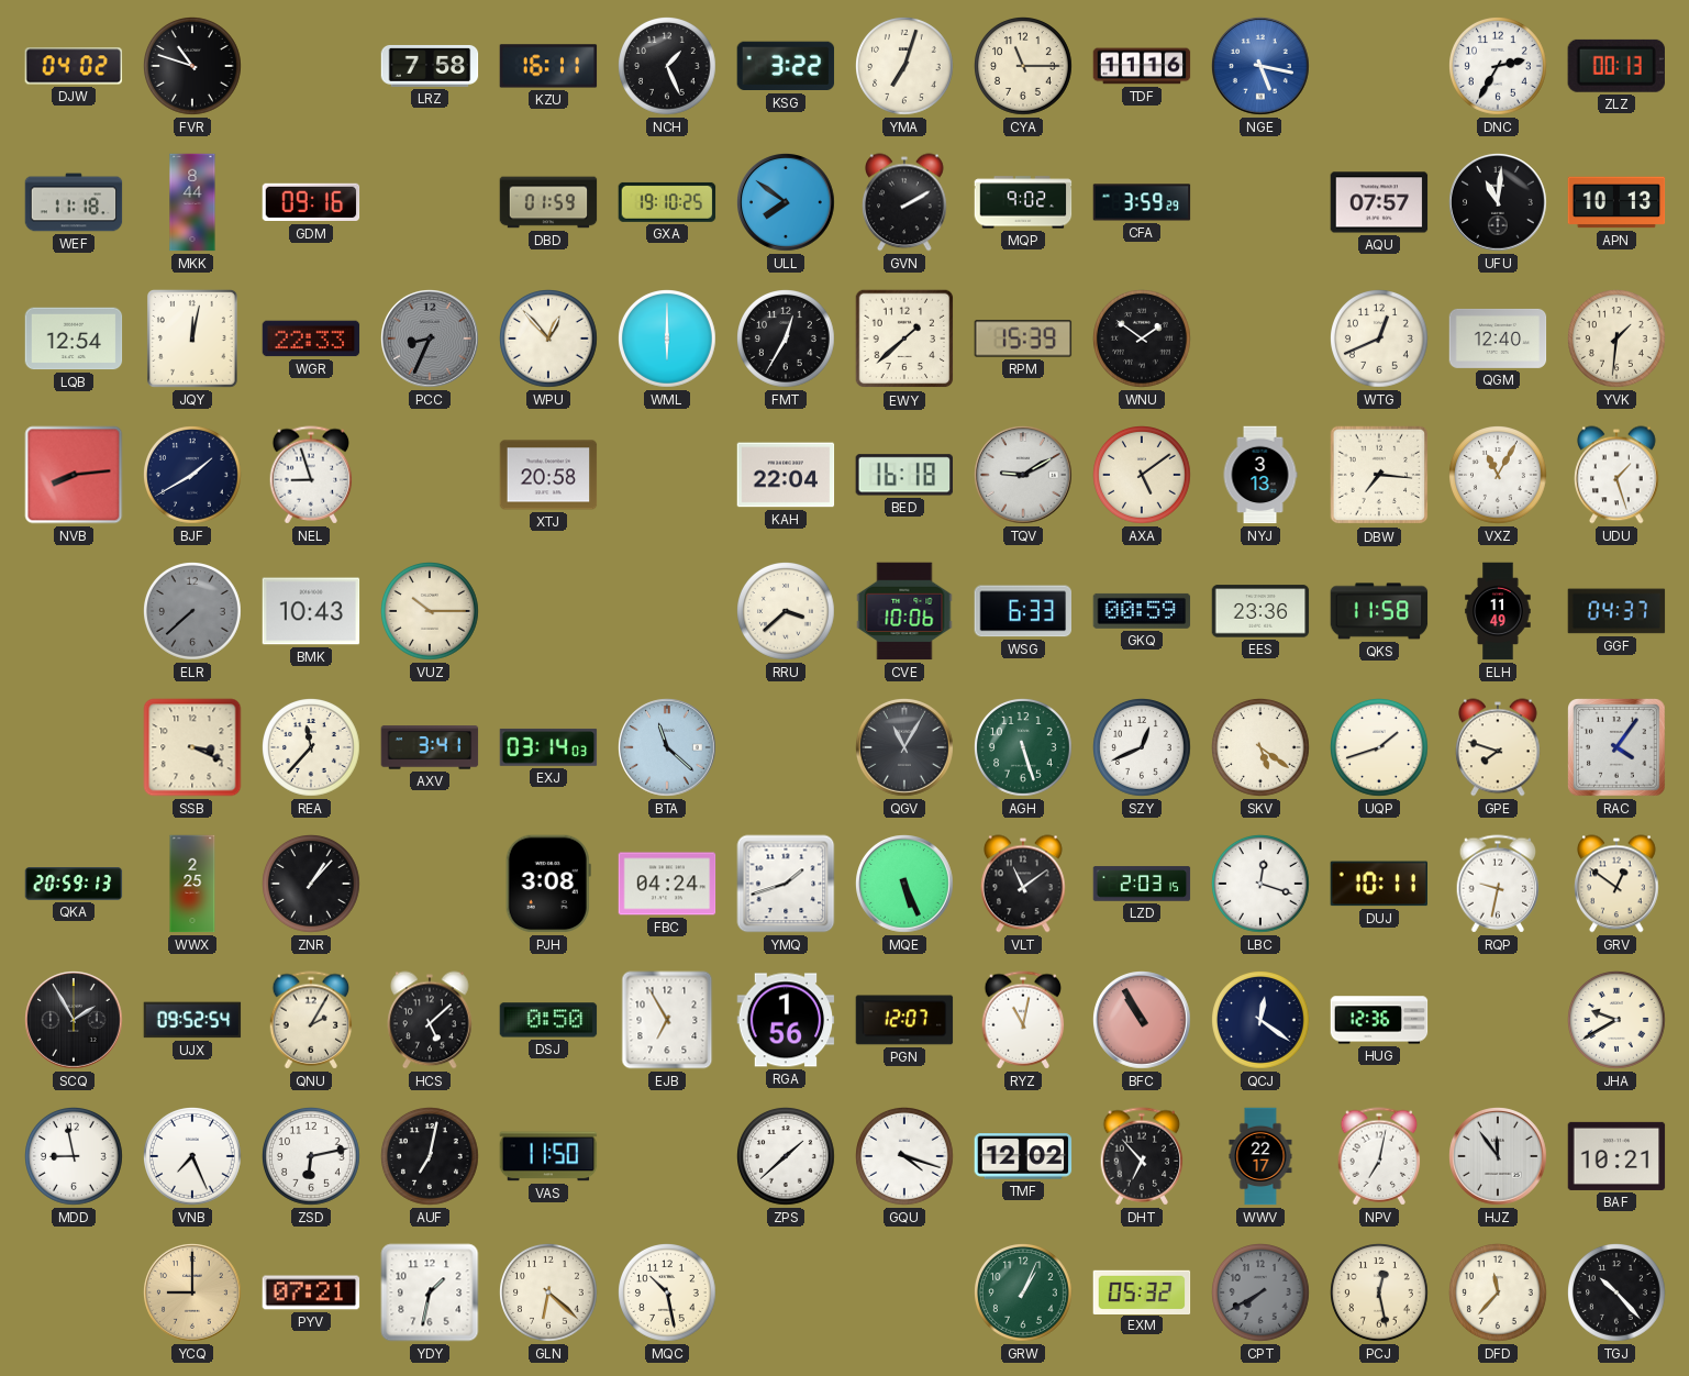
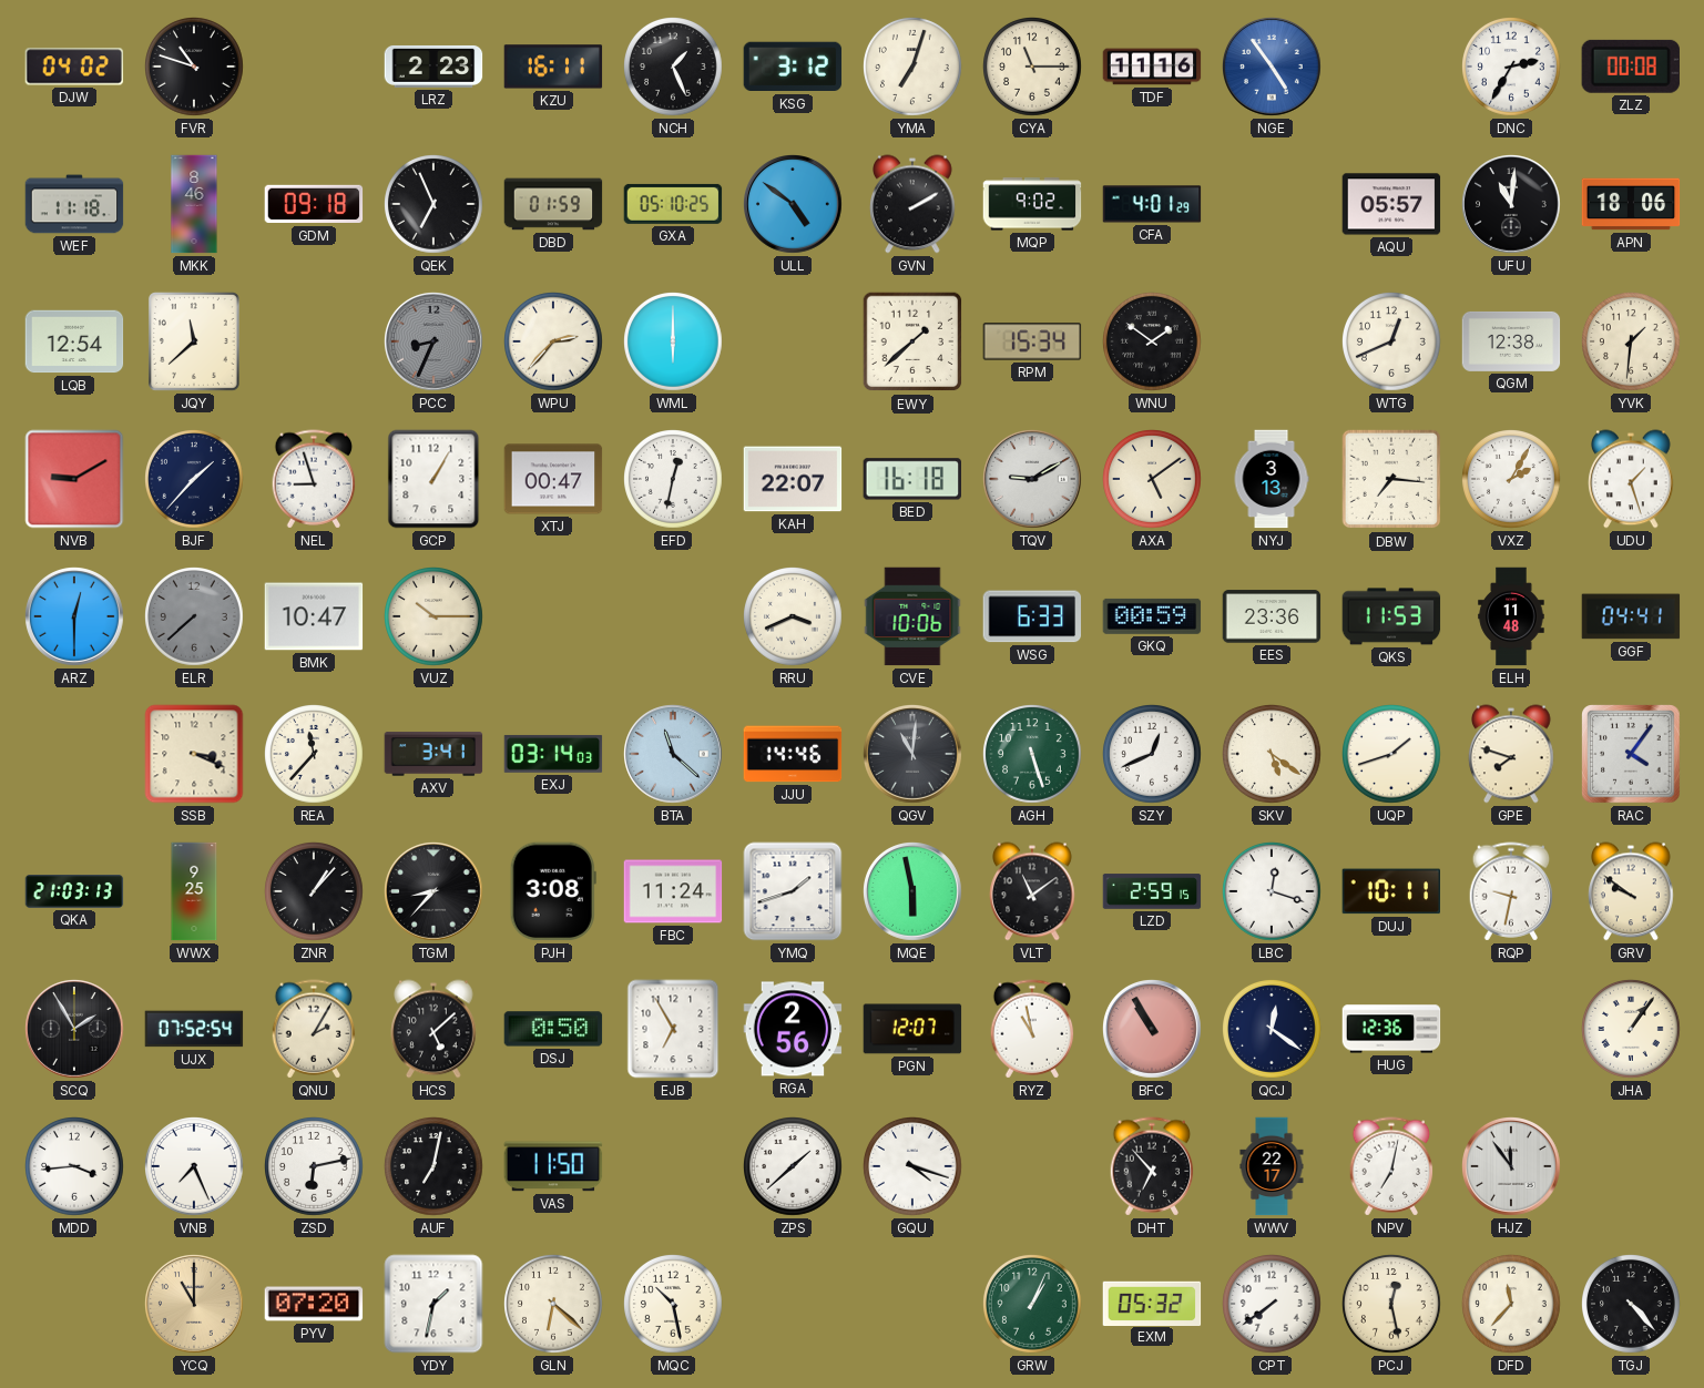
LRZ: 7:58 -> 2:23
KSG: 3:22 -> 3:12
NGE: 5:17 -> 4:54
ZLZ: 00:13 -> 00:08
MKK: 8:44 -> 8:46
GDM: 09:16 -> 09:18
QEK: none -> 6:56
GXA: 19:10 -> 05:10
ULL: 7:51 -> 4:51
CFA: 3:59 -> 4:01
AQU: 07:57 -> 05:57
APN: 10:13 -> 18:06
JQY: 12:02 -> 11:38
WGR: 22:33 -> none
WPU: 12:53 -> 2:37
FMT: 12:35 -> none
RPM: 15:39 -> 15:34
QGM: 12:40 -> 12:38
NVB: 8:14 -> 9:10
BJF: 1:40 -> 1:37
GCP: none -> 1:05
XTJ: 20:58 -> 00:47
EFD: none -> 12:32
KAH: 22:04 -> 22:07
VXZ: 11:05 -> 2:05
ARZ: none -> 12:30
BMK: 10:43 -> 10:47
RRU: 3:38 -> 3:41
QKS: 11:58 -> 11:53
ELH: 11:49 -> 11:48
GGF: 04:37 -> 04:41
JJU: none -> 14:46
QGV: 11:05 -> 11:01
QKA: 20:59 -> 21:03
WWX: 2:25 -> 9:25
TGM: none -> 8:37
FBC: 04:24 -> 11:24
MQE: 5:26 -> 5:58
LZD: 2:03 -> 2:59
GRV: 12:51 -> 9:51
UJX: 09:52 -> 07:52
RGA: 1:56 -> 2:56
RYZ: 11:02 -> 10:58
JHA: 9:40 -> 1:06
MDD: 8:58 -> 3:44
TMF: 12:02 -> none
BAF: 10:21 -> none
YCQ: 9:00 -> 11:00
PYV: 07:21 -> 07:20
CPT: 7:40 -> 7:39
CPT dial: grey -> white
TGJ: 10:23 -> 4:23
